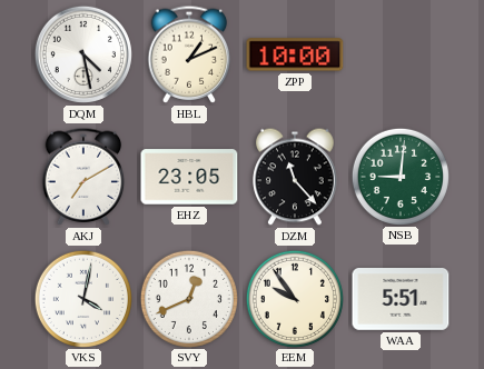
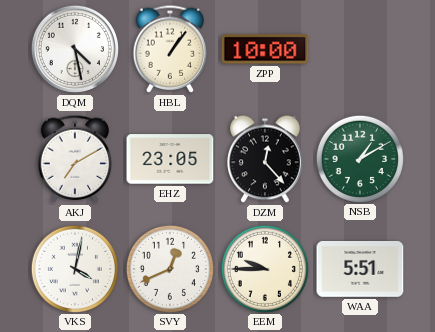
HBL: 1:11 -> 1:06
DZM: 11:23 -> 12:23
NSB: 9:01 -> 1:10
EEM: 9:54 -> 9:45
